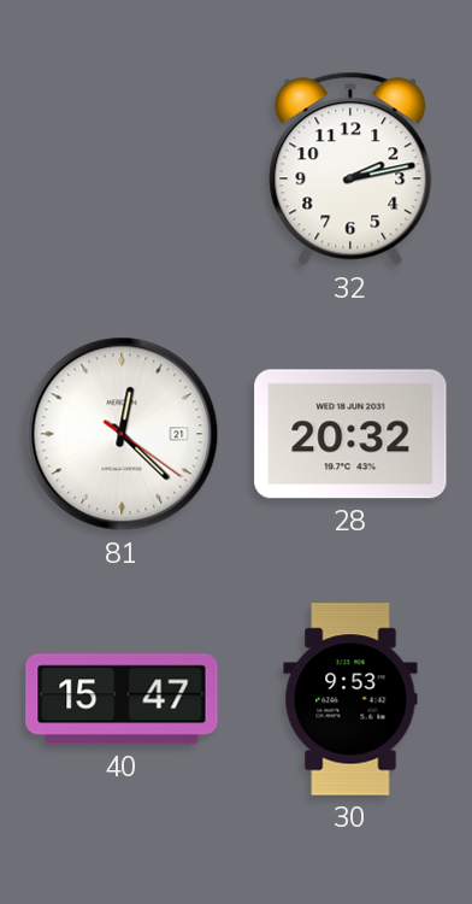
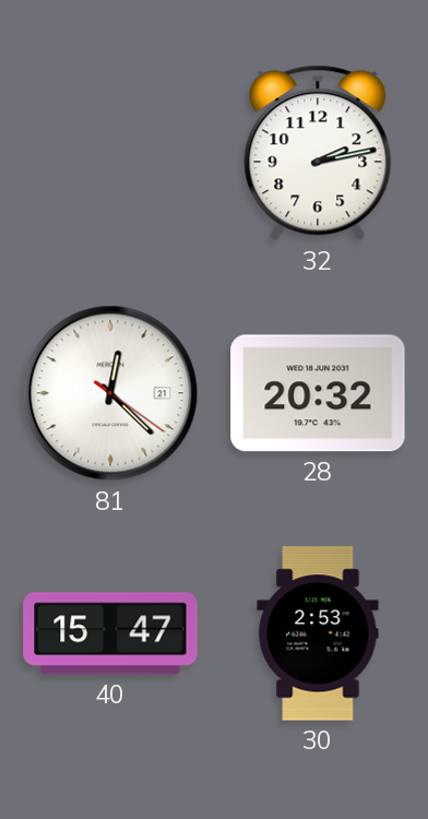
30: 9:53 -> 2:53
